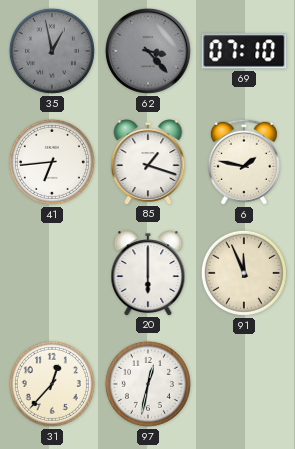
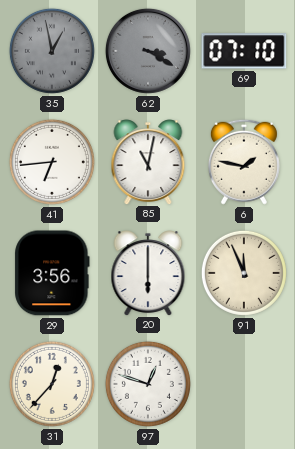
62: 3:23 -> 3:20
85: 1:18 -> 11:02
29: none -> 3:56
97: 12:32 -> 12:48
